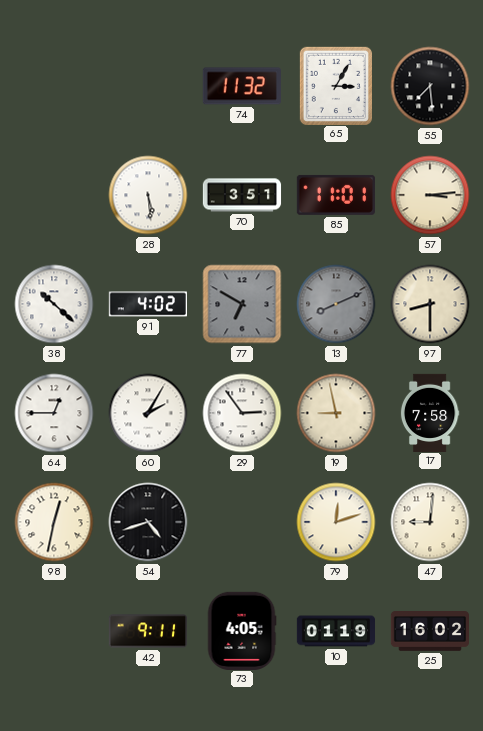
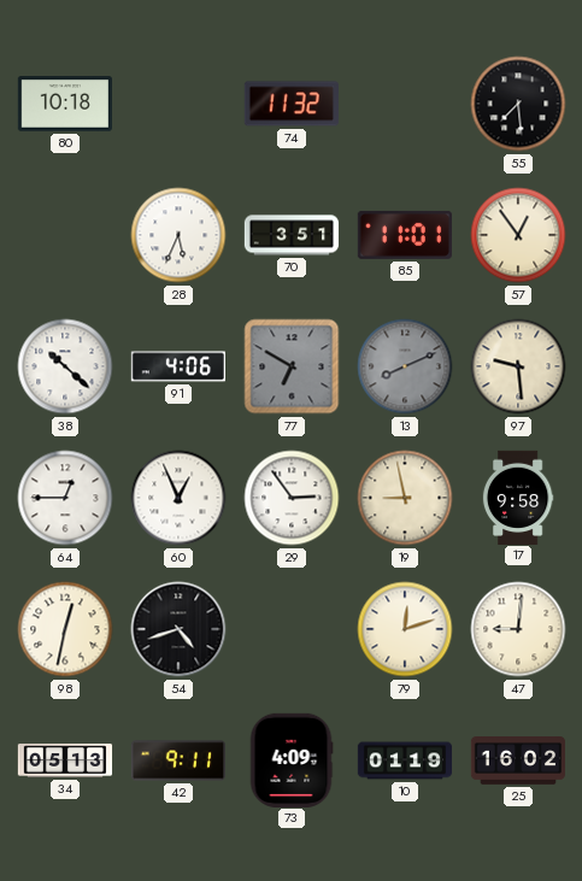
80: none -> 10:18
65: 3:05 -> none
28: 5:29 -> 5:34
57: 3:14 -> 12:54
91: 4:02 -> 4:06
97: 8:30 -> 9:29
60: 2:05 -> 12:56
17: 7:58 -> 9:58
34: none -> 05:13
73: 4:05 -> 4:09
